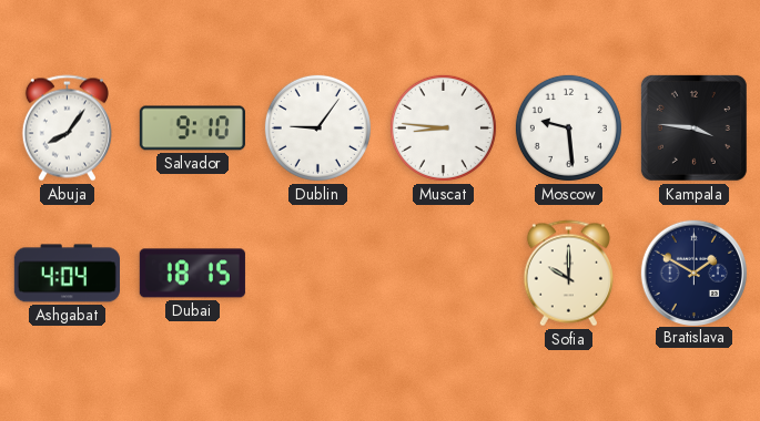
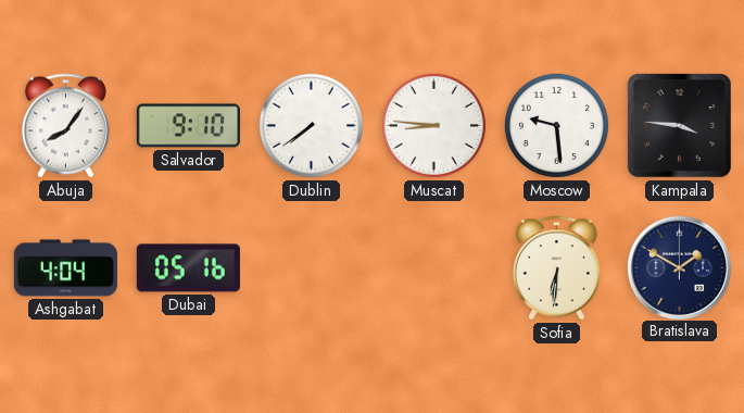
Dublin: 9:06 -> 7:39
Dubai: 18:15 -> 05:16
Sofia: 10:00 -> 6:31
